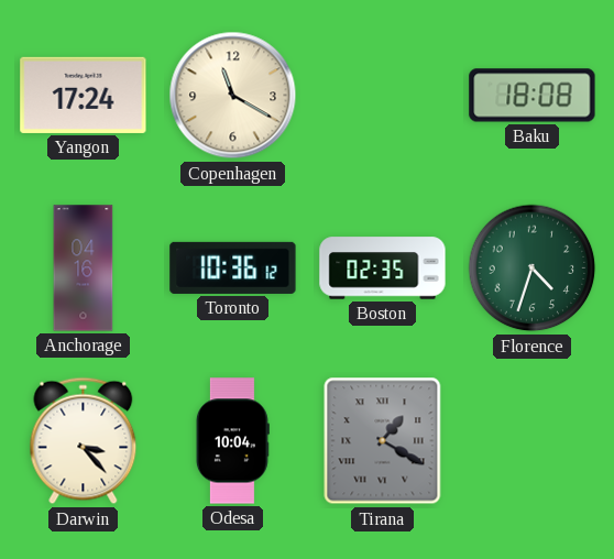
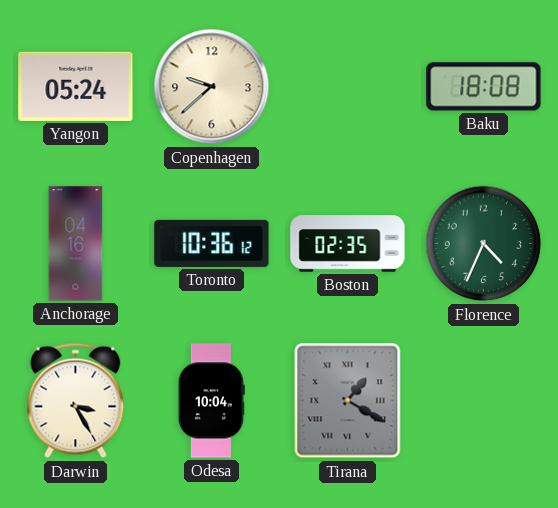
Yangon: 17:24 -> 05:24
Copenhagen: 11:20 -> 9:38
Florence: 4:33 -> 4:34
Darwin: 3:23 -> 3:25
